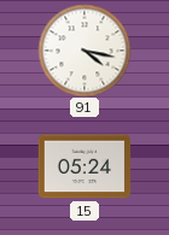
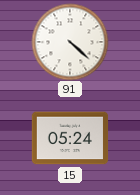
91: 4:17 -> 4:22
